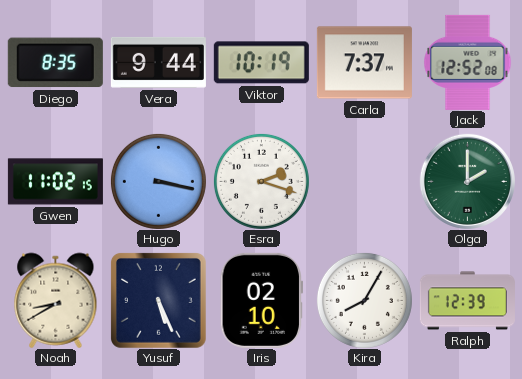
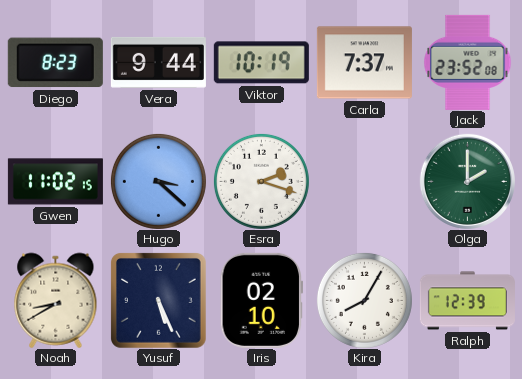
Diego: 8:35 -> 8:23
Jack: 12:52 -> 23:52
Hugo: 3:17 -> 3:22
